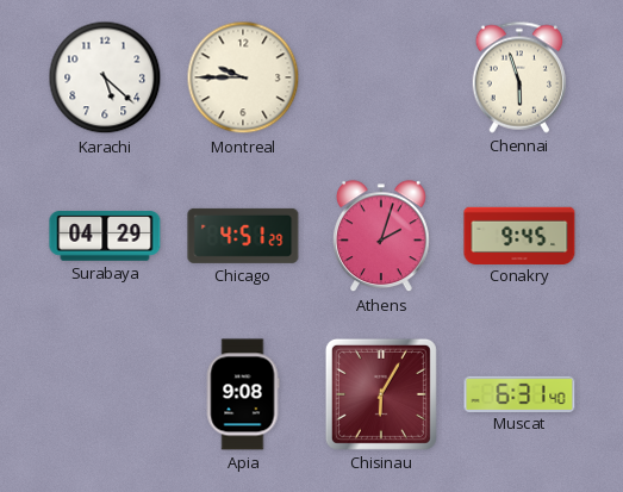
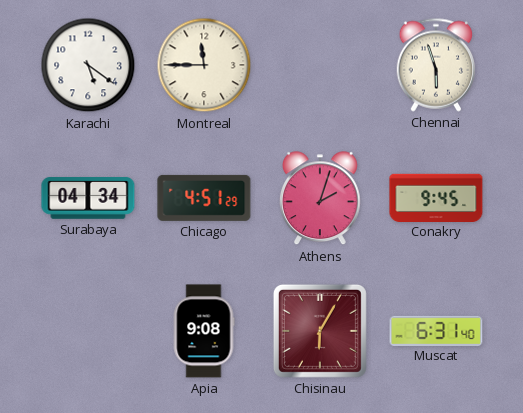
Karachi: 5:22 -> 5:21
Montreal: 9:45 -> 11:45
Surabaya: 04:29 -> 04:34
